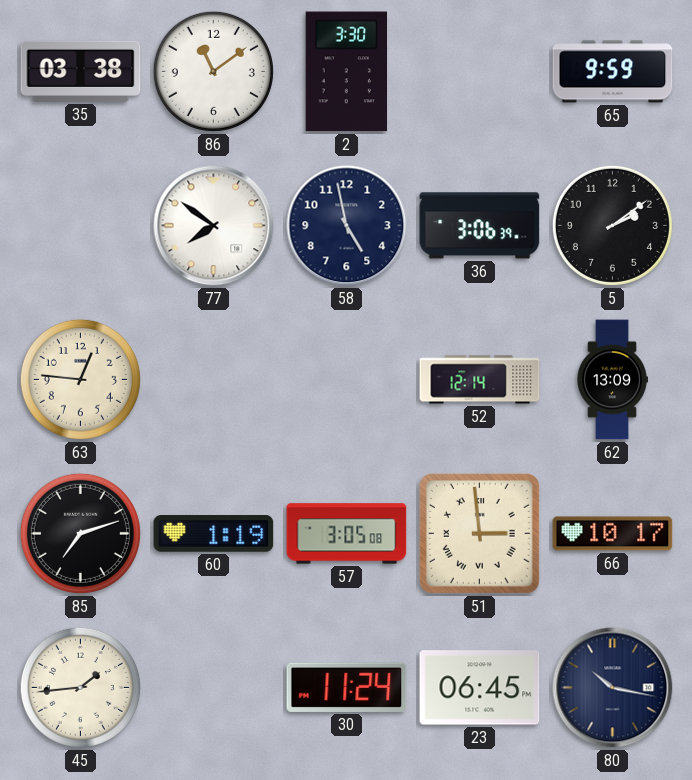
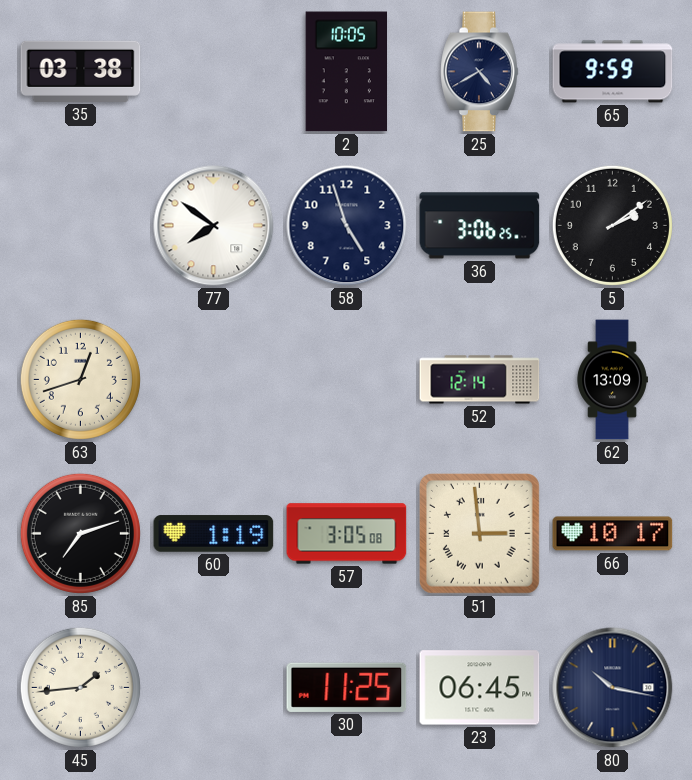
86: 11:09 -> none
2: 3:30 -> 10:05
25: none -> 4:40
58: 4:58 -> 4:57
36: 3:06:39 -> 3:06:25
63: 12:46 -> 12:42
30: 11:24 -> 11:25
